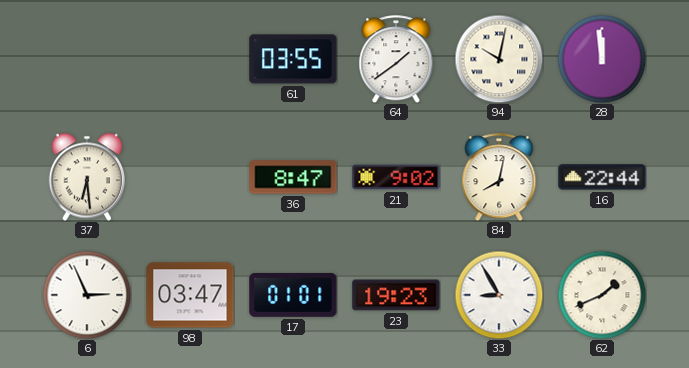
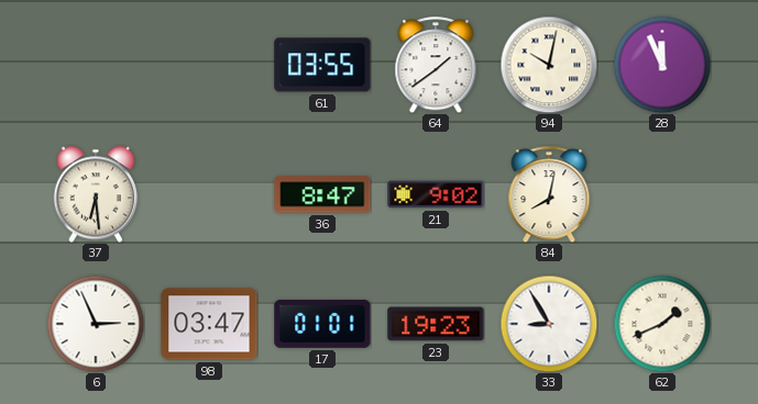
28: 11:59 -> 11:56
16: 22:44 -> none
